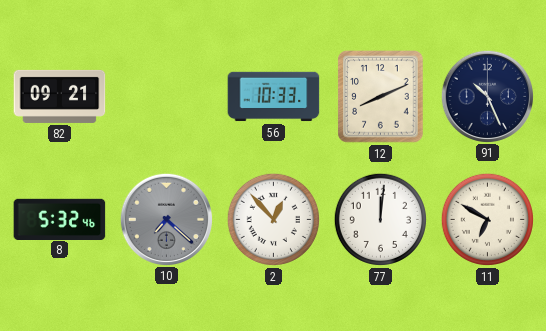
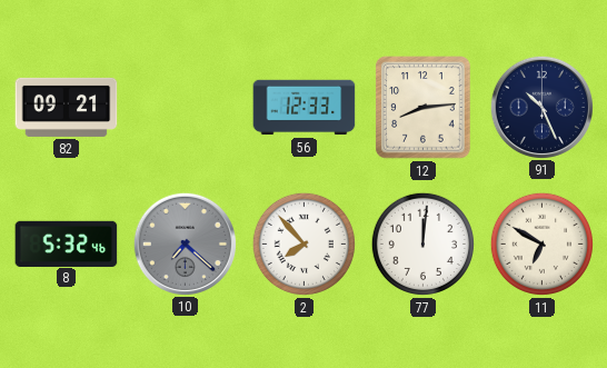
56: 10:33 -> 12:33
12: 8:11 -> 8:14
2: 12:53 -> 7:53
